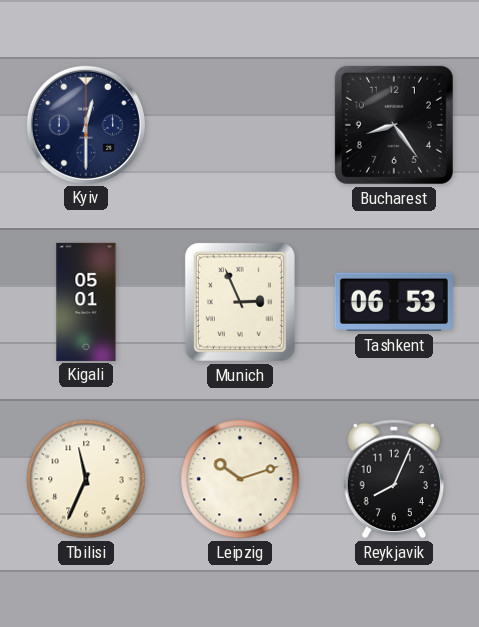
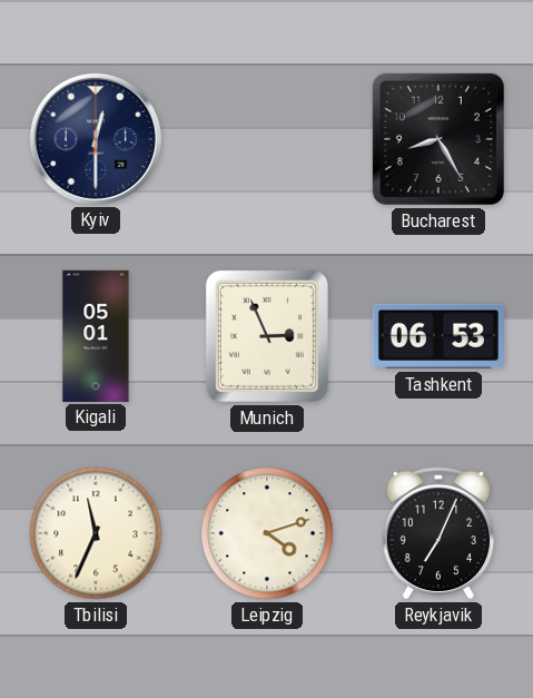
Bucharest: 8:24 -> 8:25
Leipzig: 10:12 -> 4:12
Reykjavik: 8:04 -> 7:04
